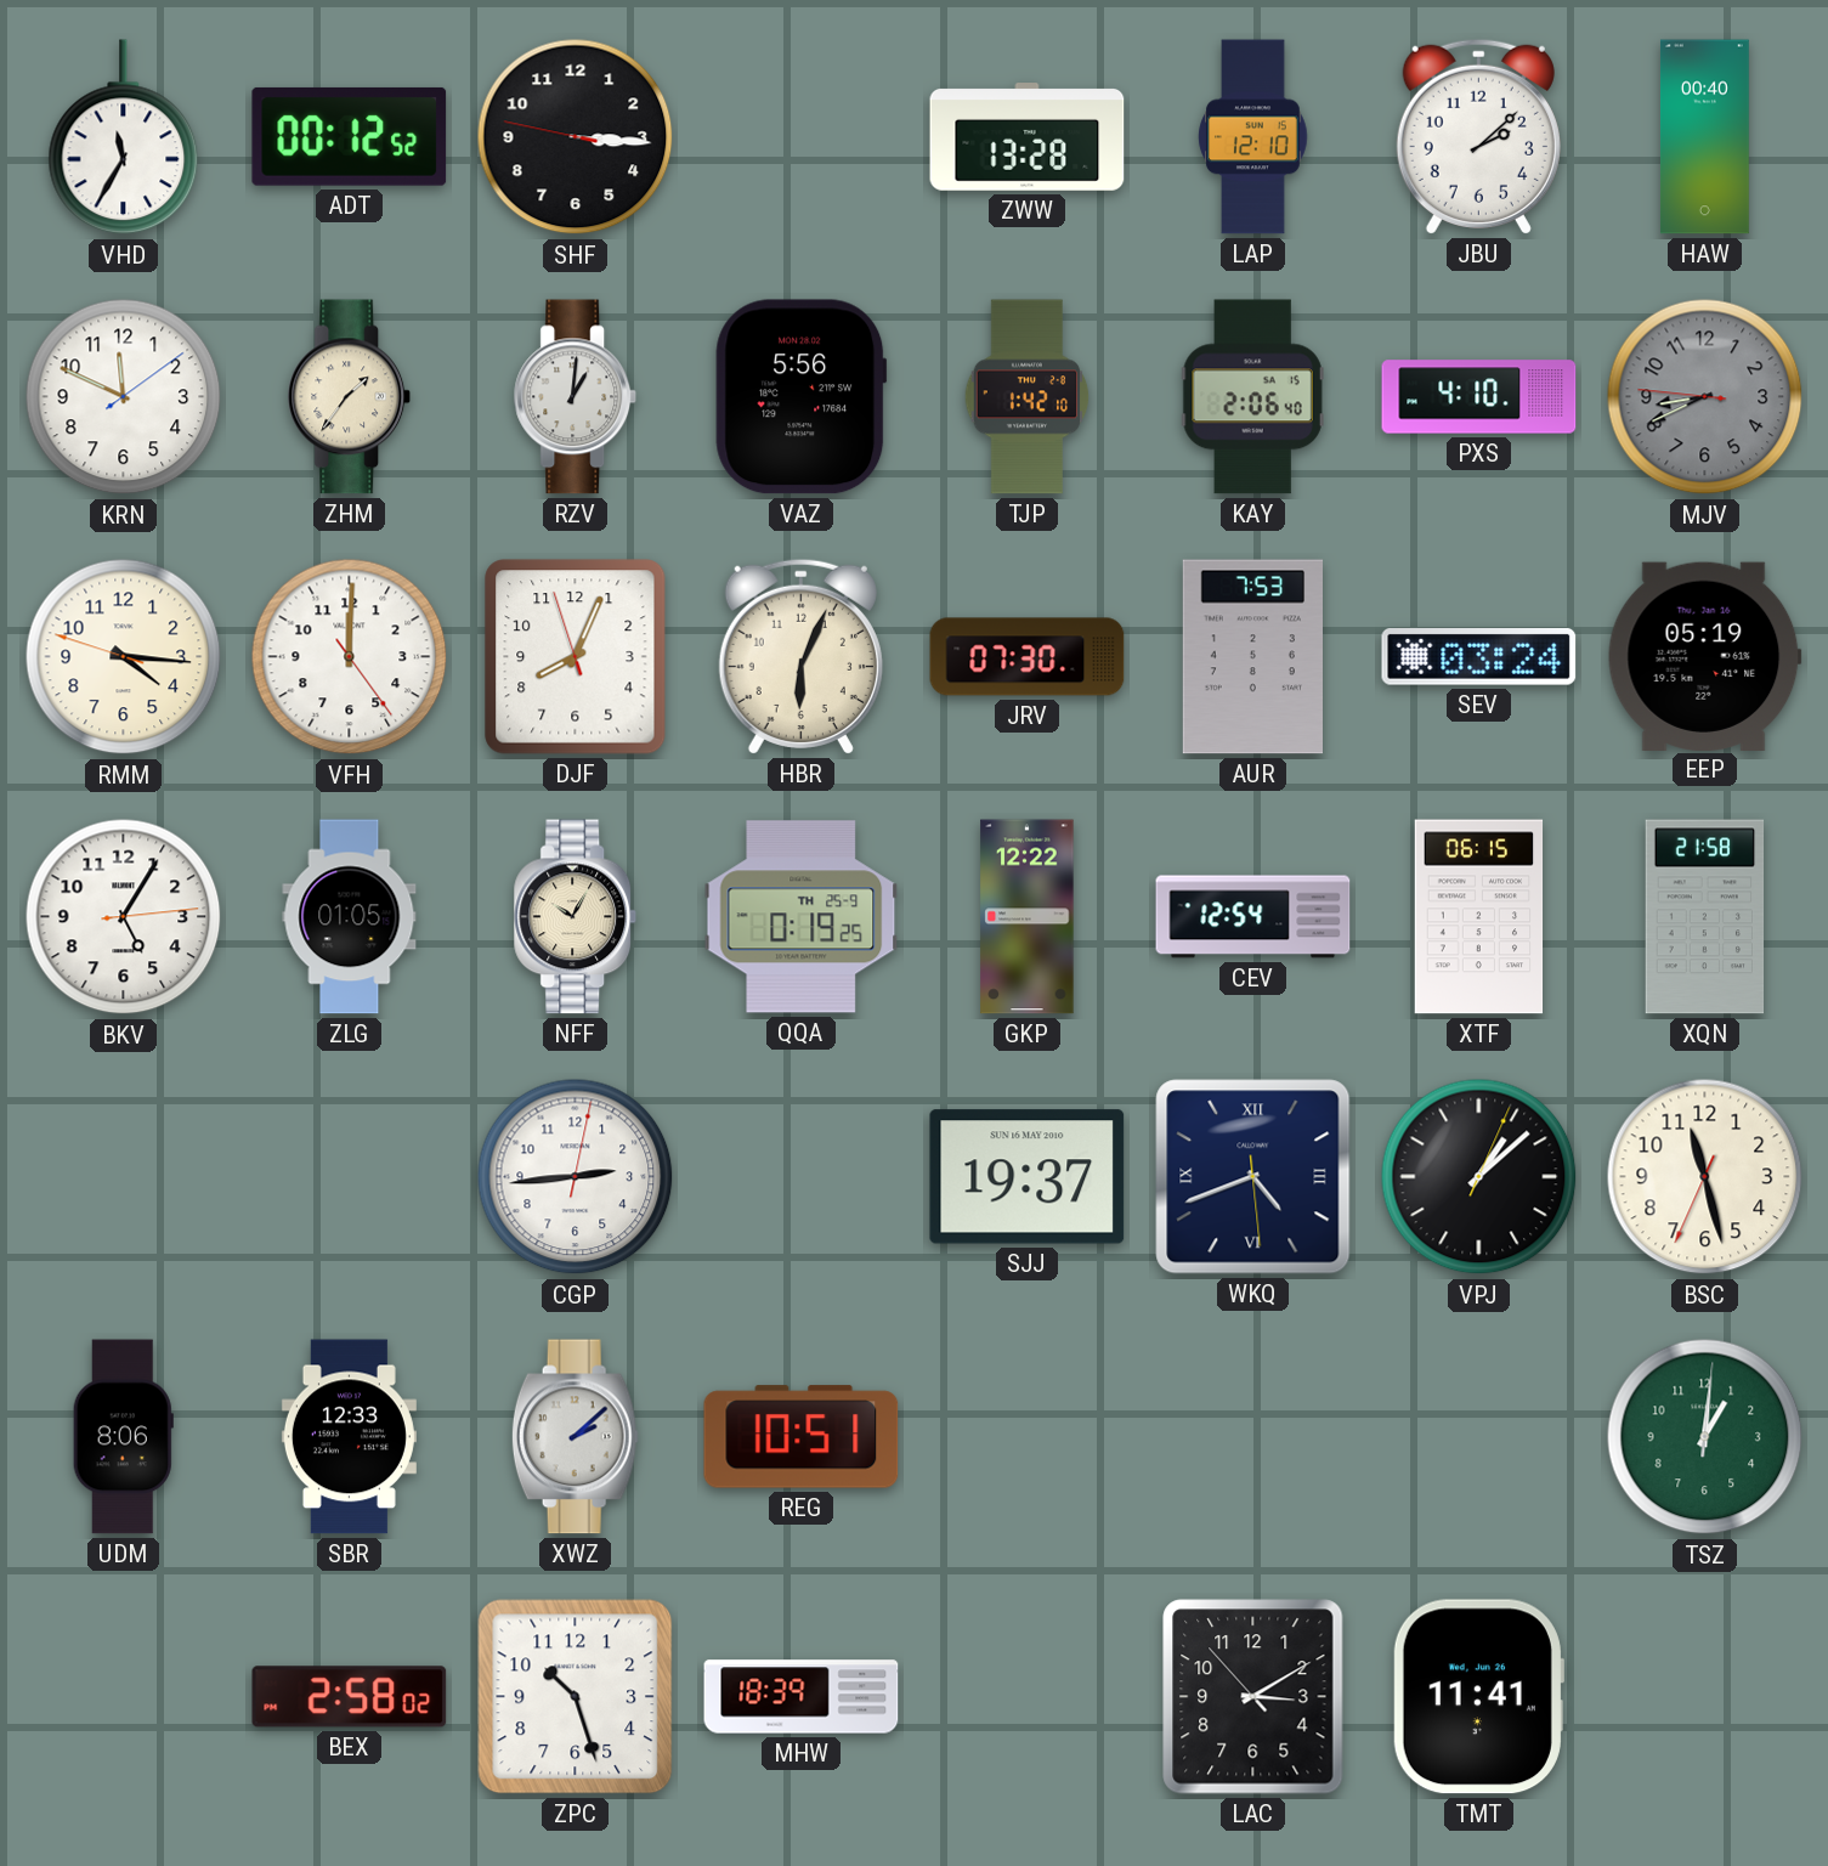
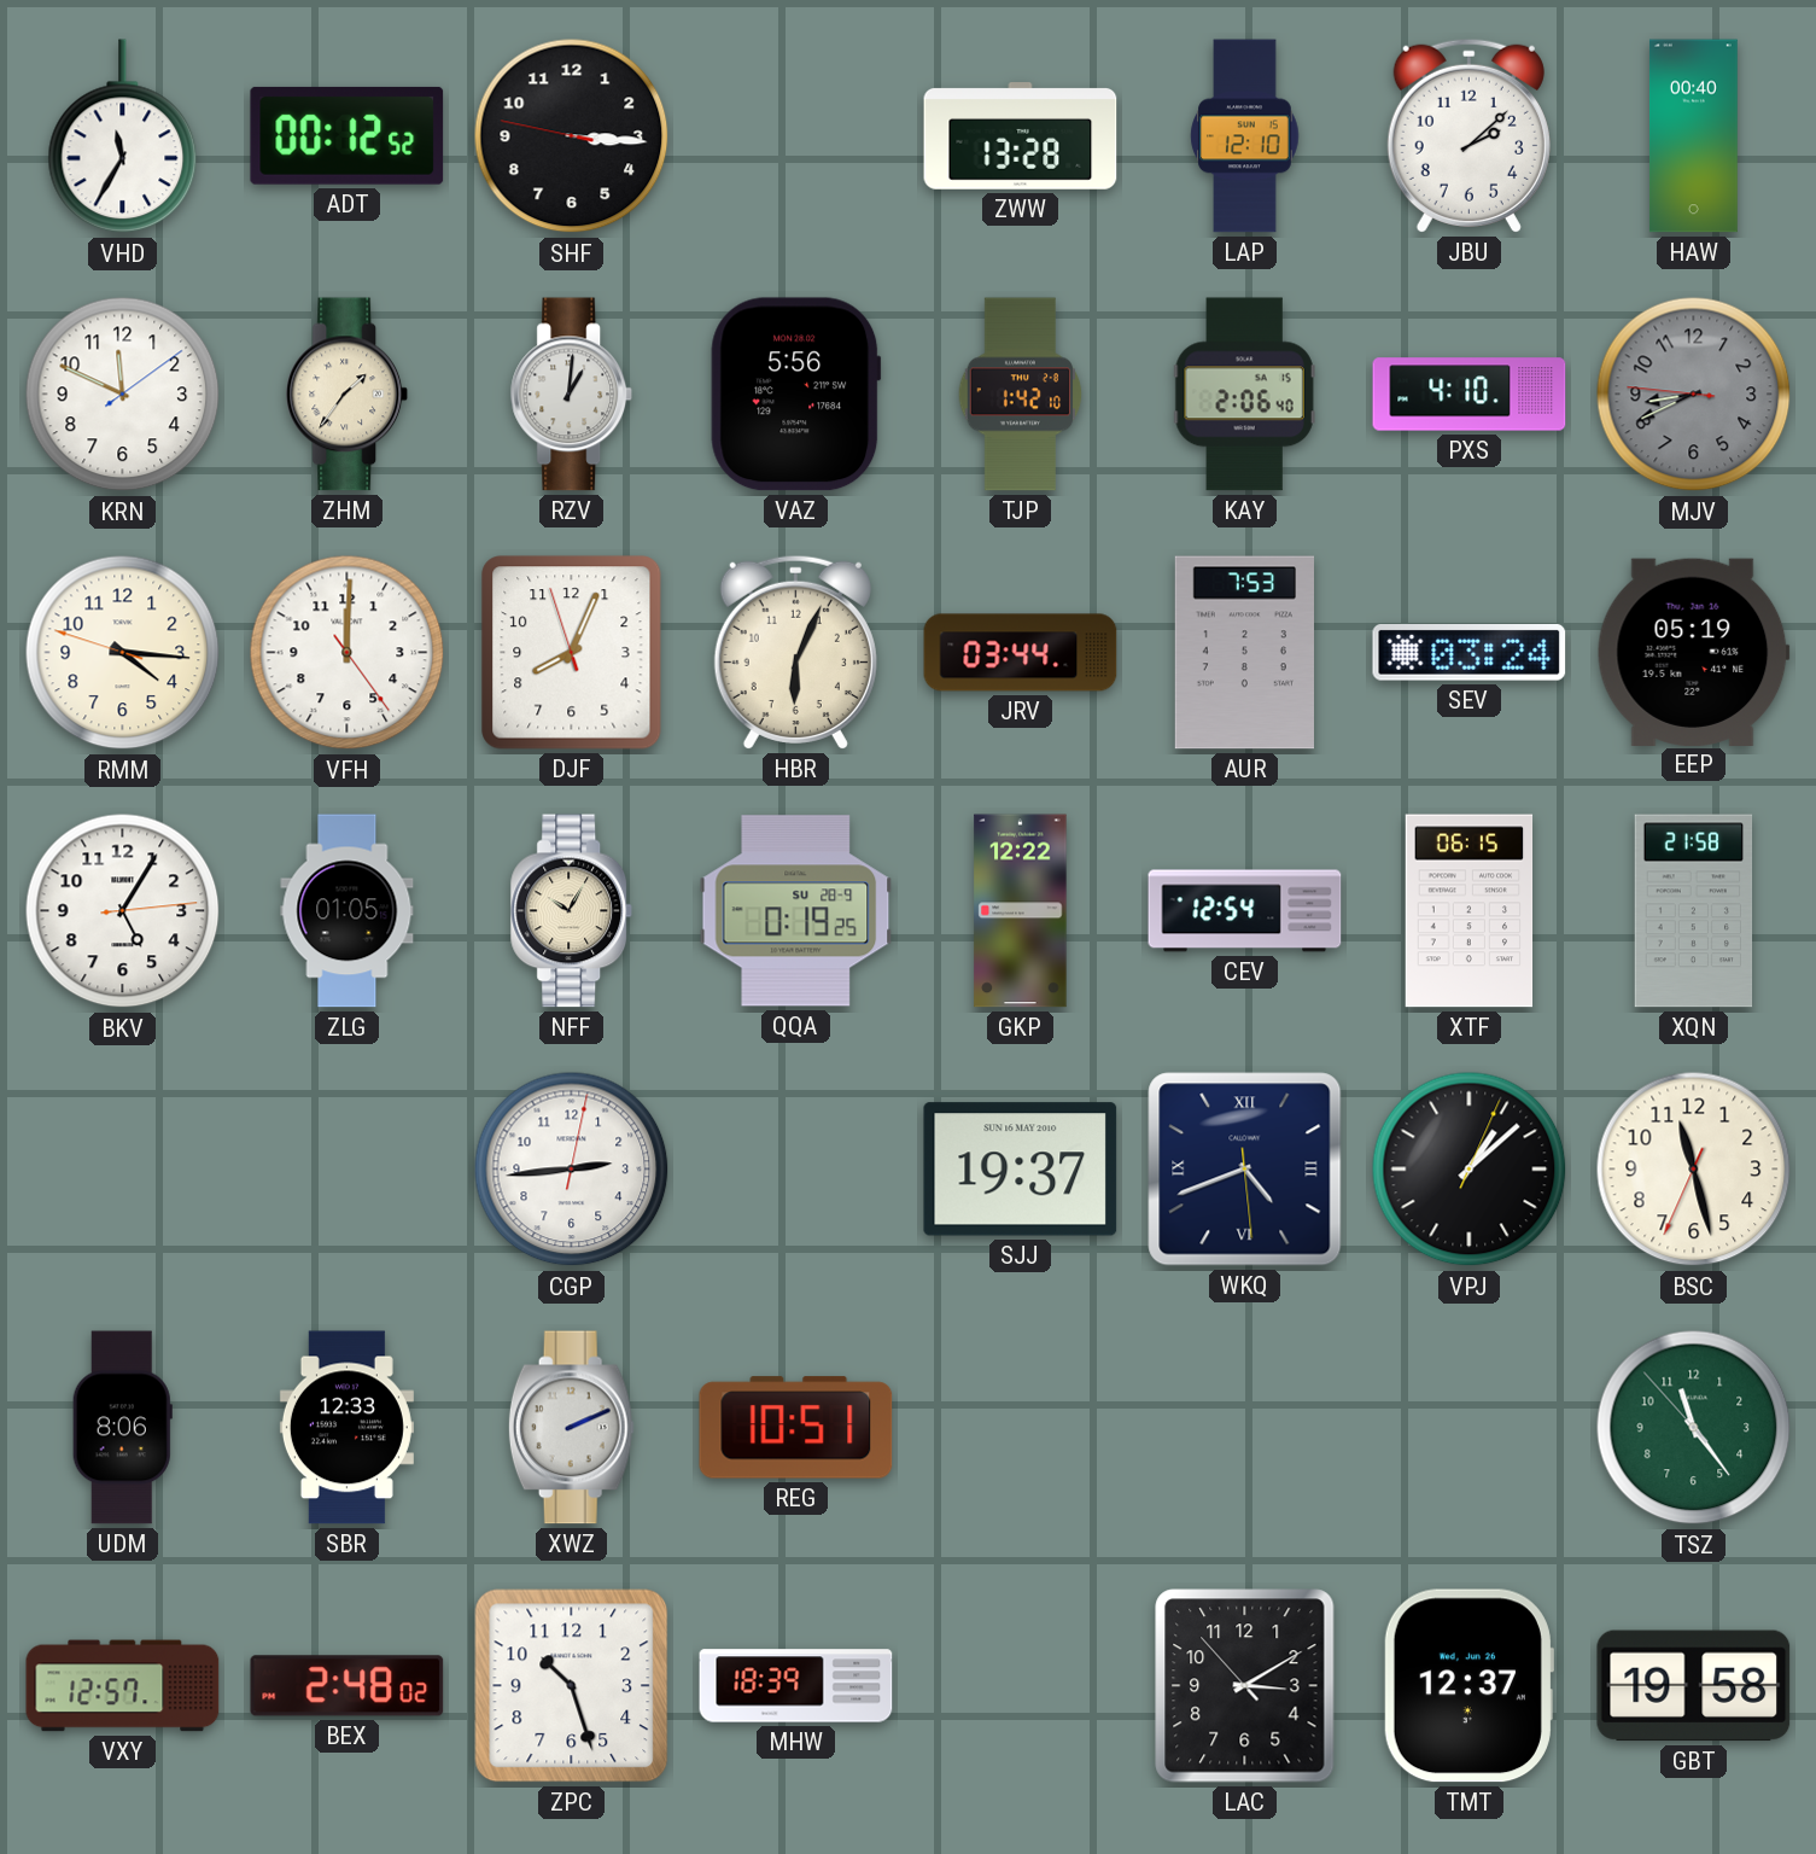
JRV: 07:30 -> 03:44
QQA date: TH 25-9 -> SU 28-9
XWZ: 2:08 -> 2:11
TSZ: 1:01 -> 11:23
VXY: none -> 12:57
BEX: 2:58 -> 2:48
TMT: 11:41 -> 12:37
GBT: none -> 19:58
